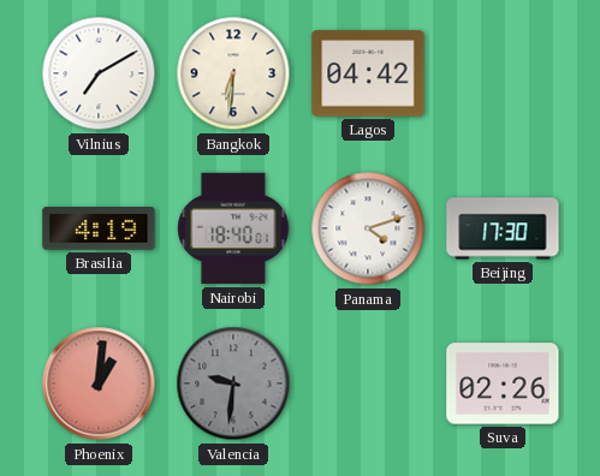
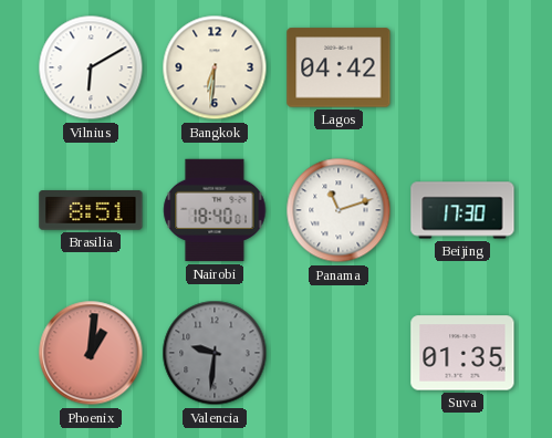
Vilnius: 7:10 -> 6:10
Brasilia: 4:19 -> 8:51
Panama: 4:12 -> 11:12
Suva: 02:26 -> 01:35
